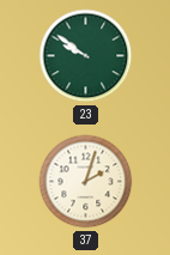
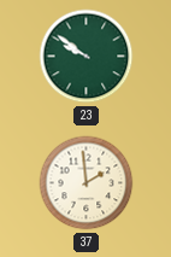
37: 2:03 -> 1:59
